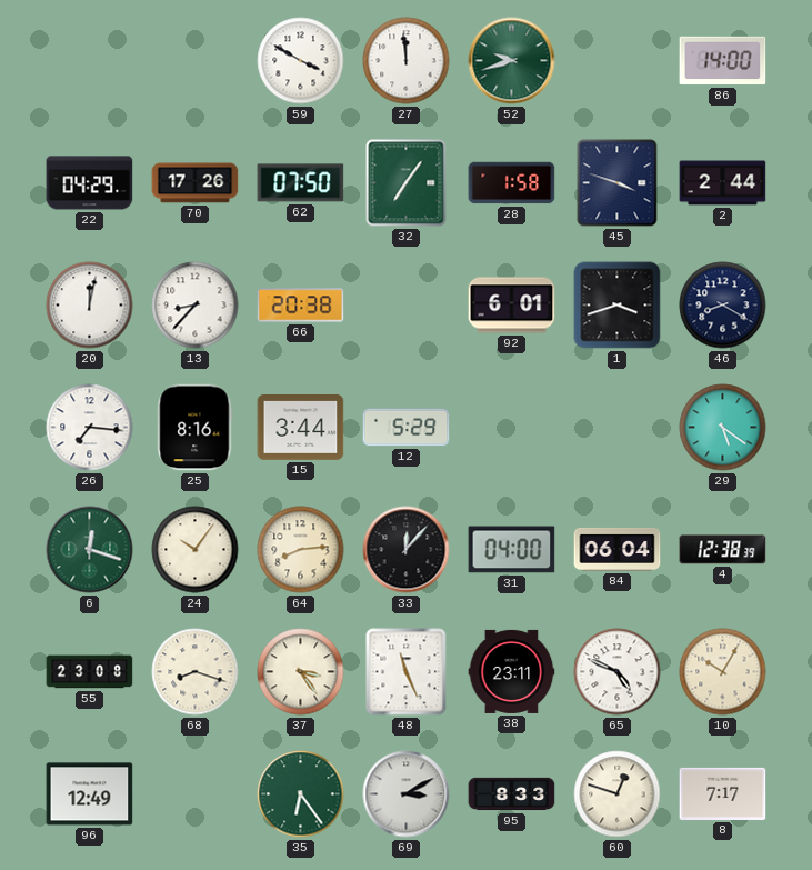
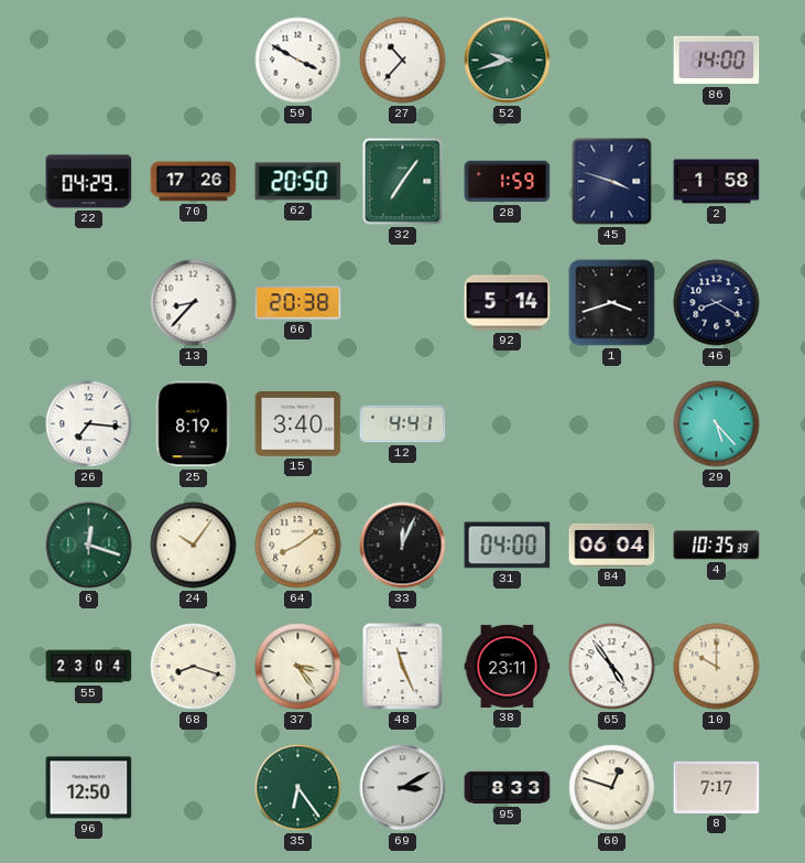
27: 11:59 -> 10:37
62: 07:50 -> 20:50
28: 1:58 -> 1:59
2: 2:44 -> 1:58
20: 12:02 -> none
92: 6:01 -> 5:14
25: 8:16 -> 8:19
15: 3:44 -> 3:40
12: 5:29 -> 4:41
29: 5:21 -> 5:23
64: 8:14 -> 8:09
33: 12:07 -> 12:04
4: 12:38 -> 10:35
55: 23:08 -> 23:04
65: 4:49 -> 4:54
10: 10:05 -> 10:00
96: 12:49 -> 12:50
